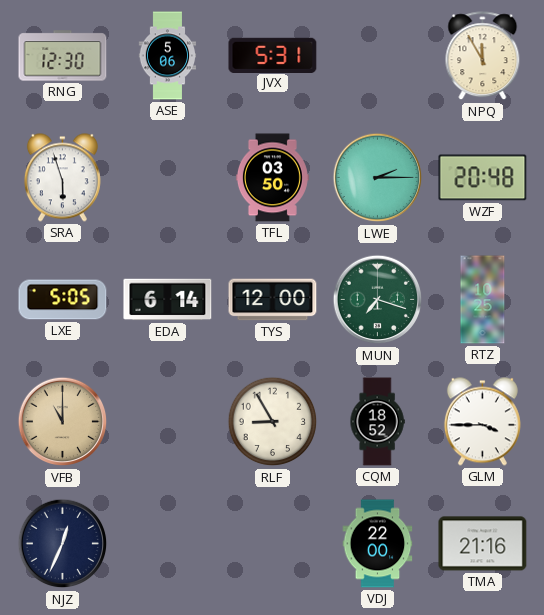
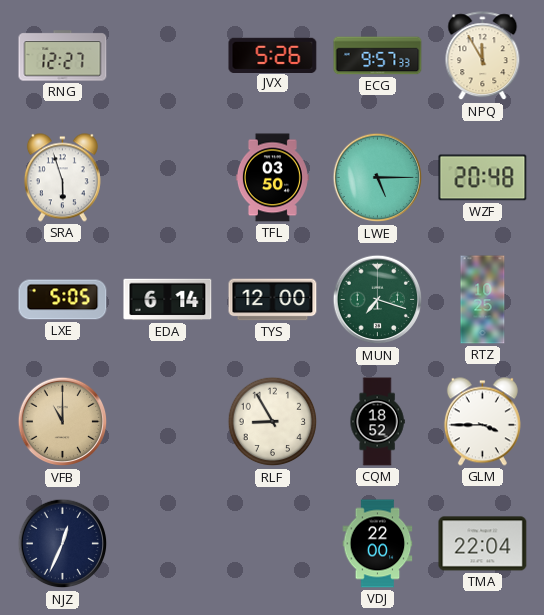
RNG: 12:30 -> 12:27
ASE: 5:06 -> none
JVX: 5:31 -> 5:26
ECG: none -> 9:57
LWE: 2:15 -> 5:15
TMA: 21:16 -> 22:04
